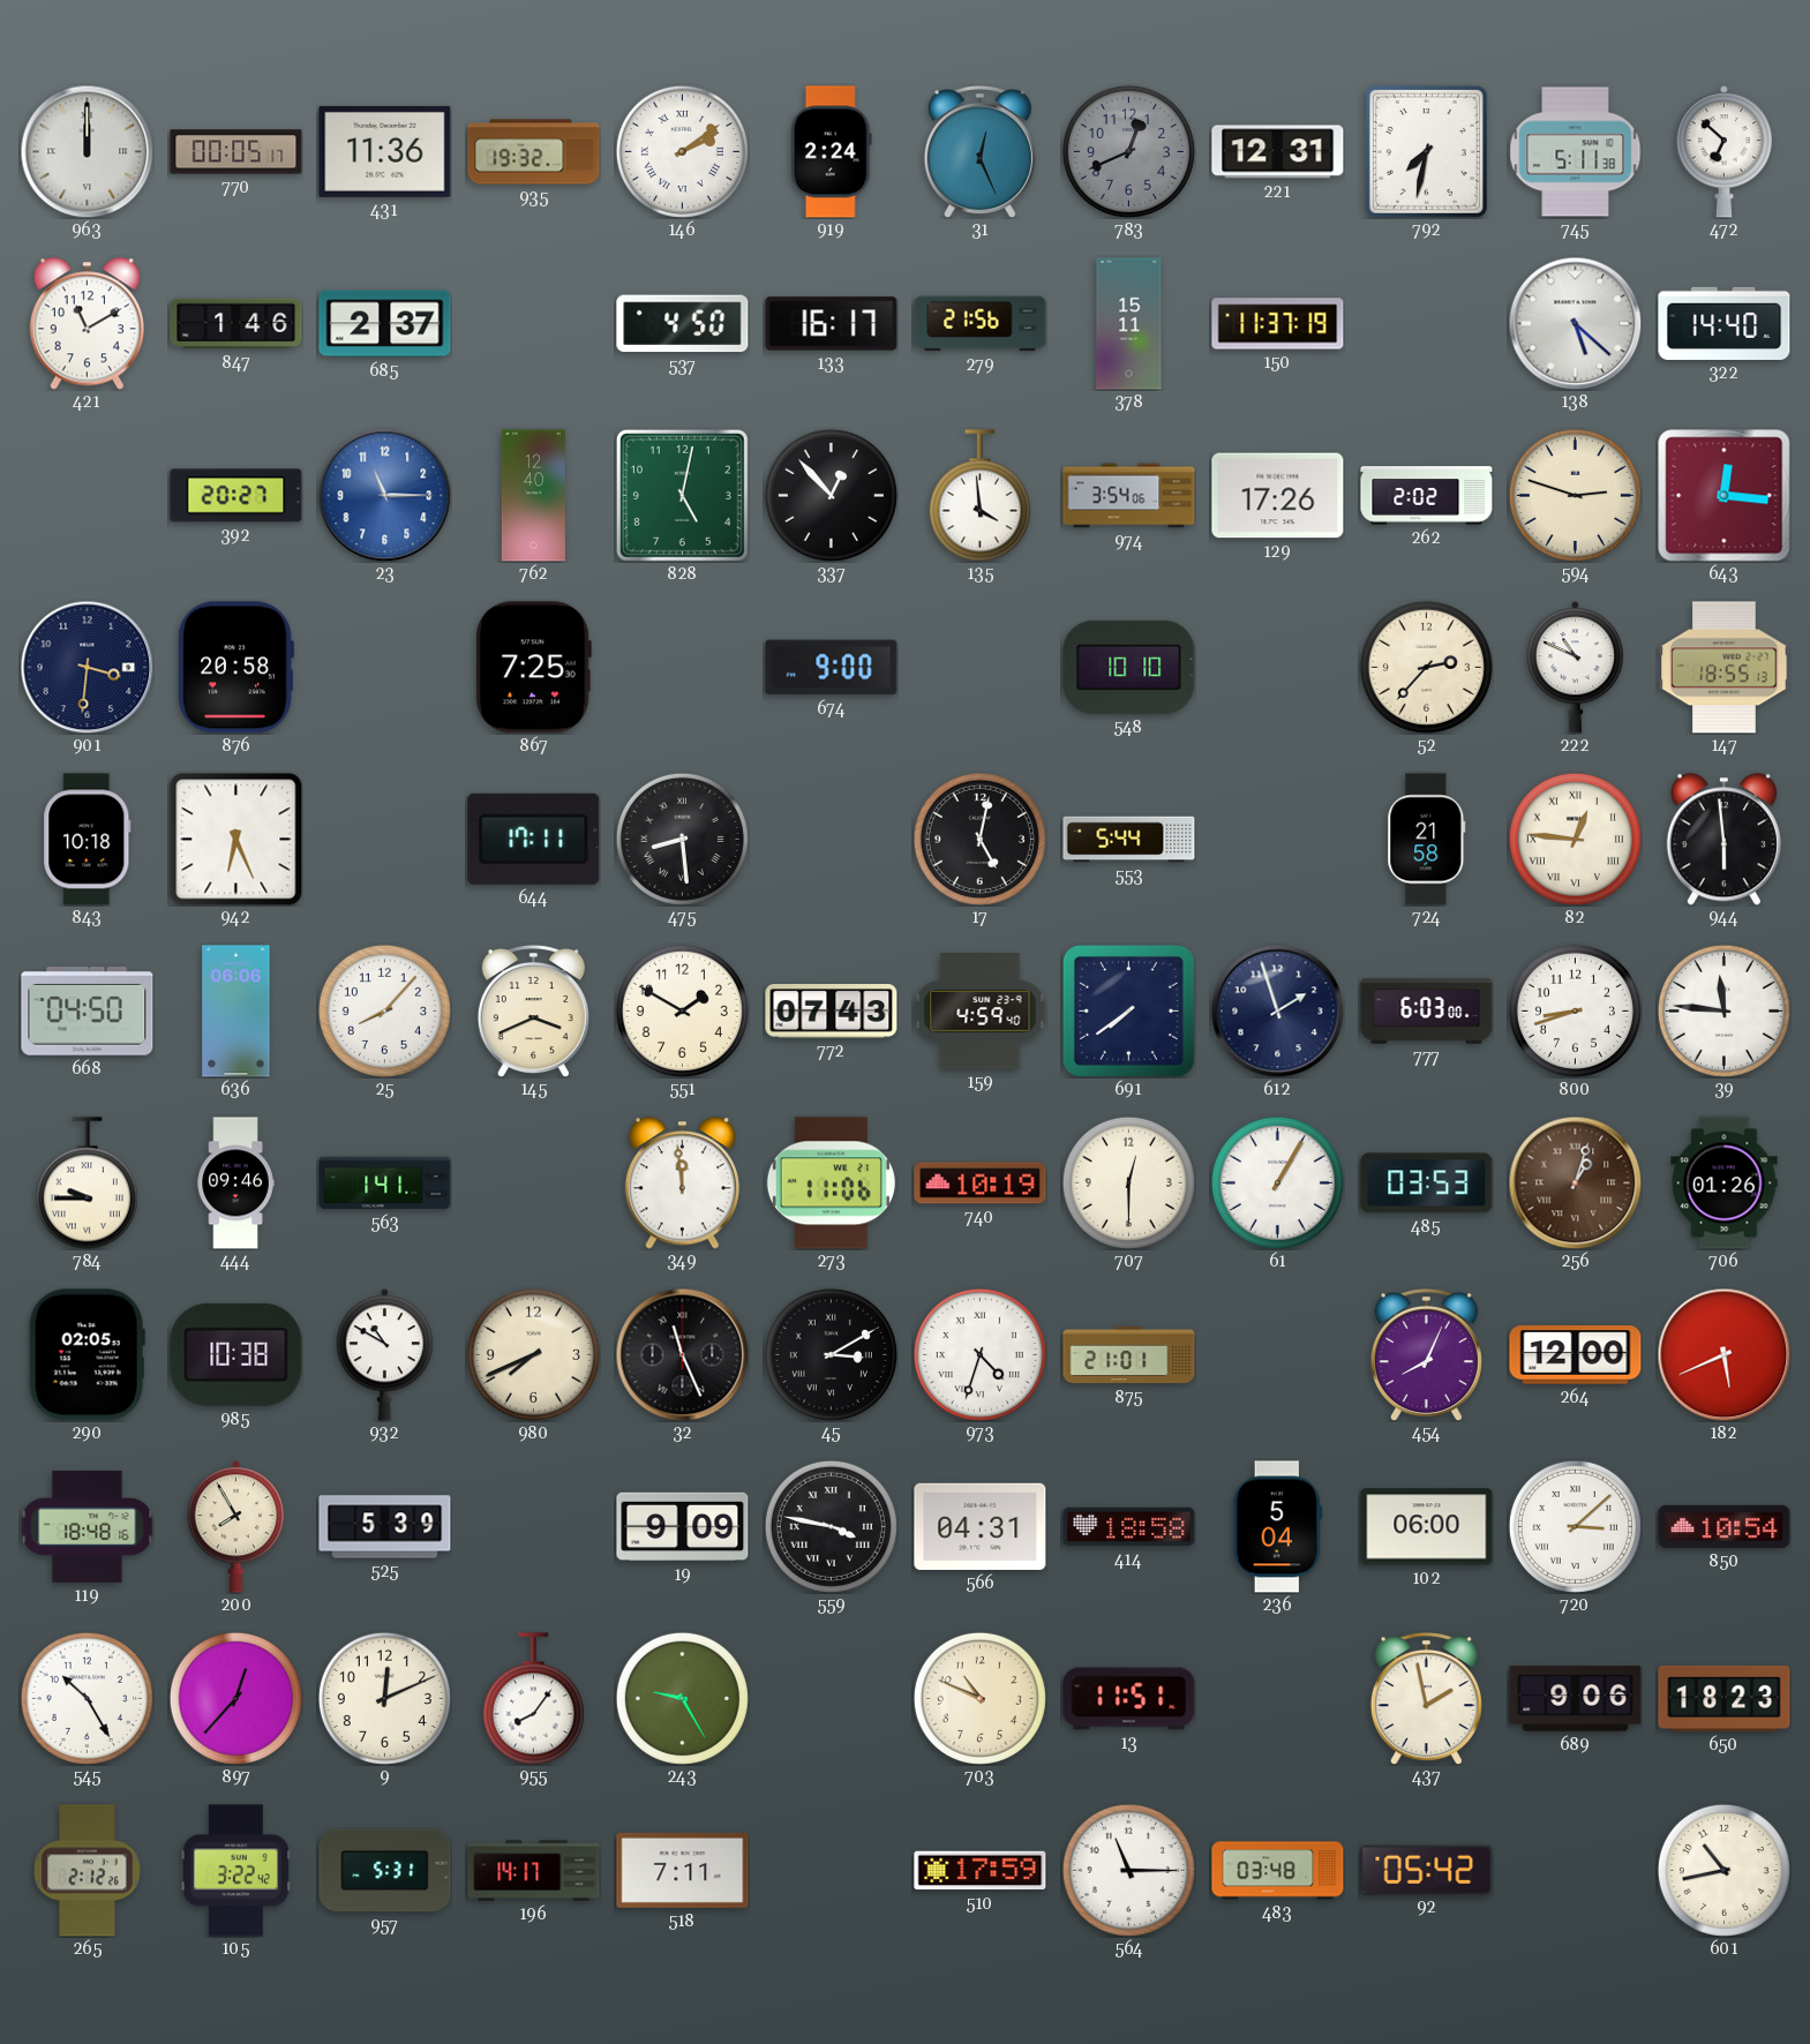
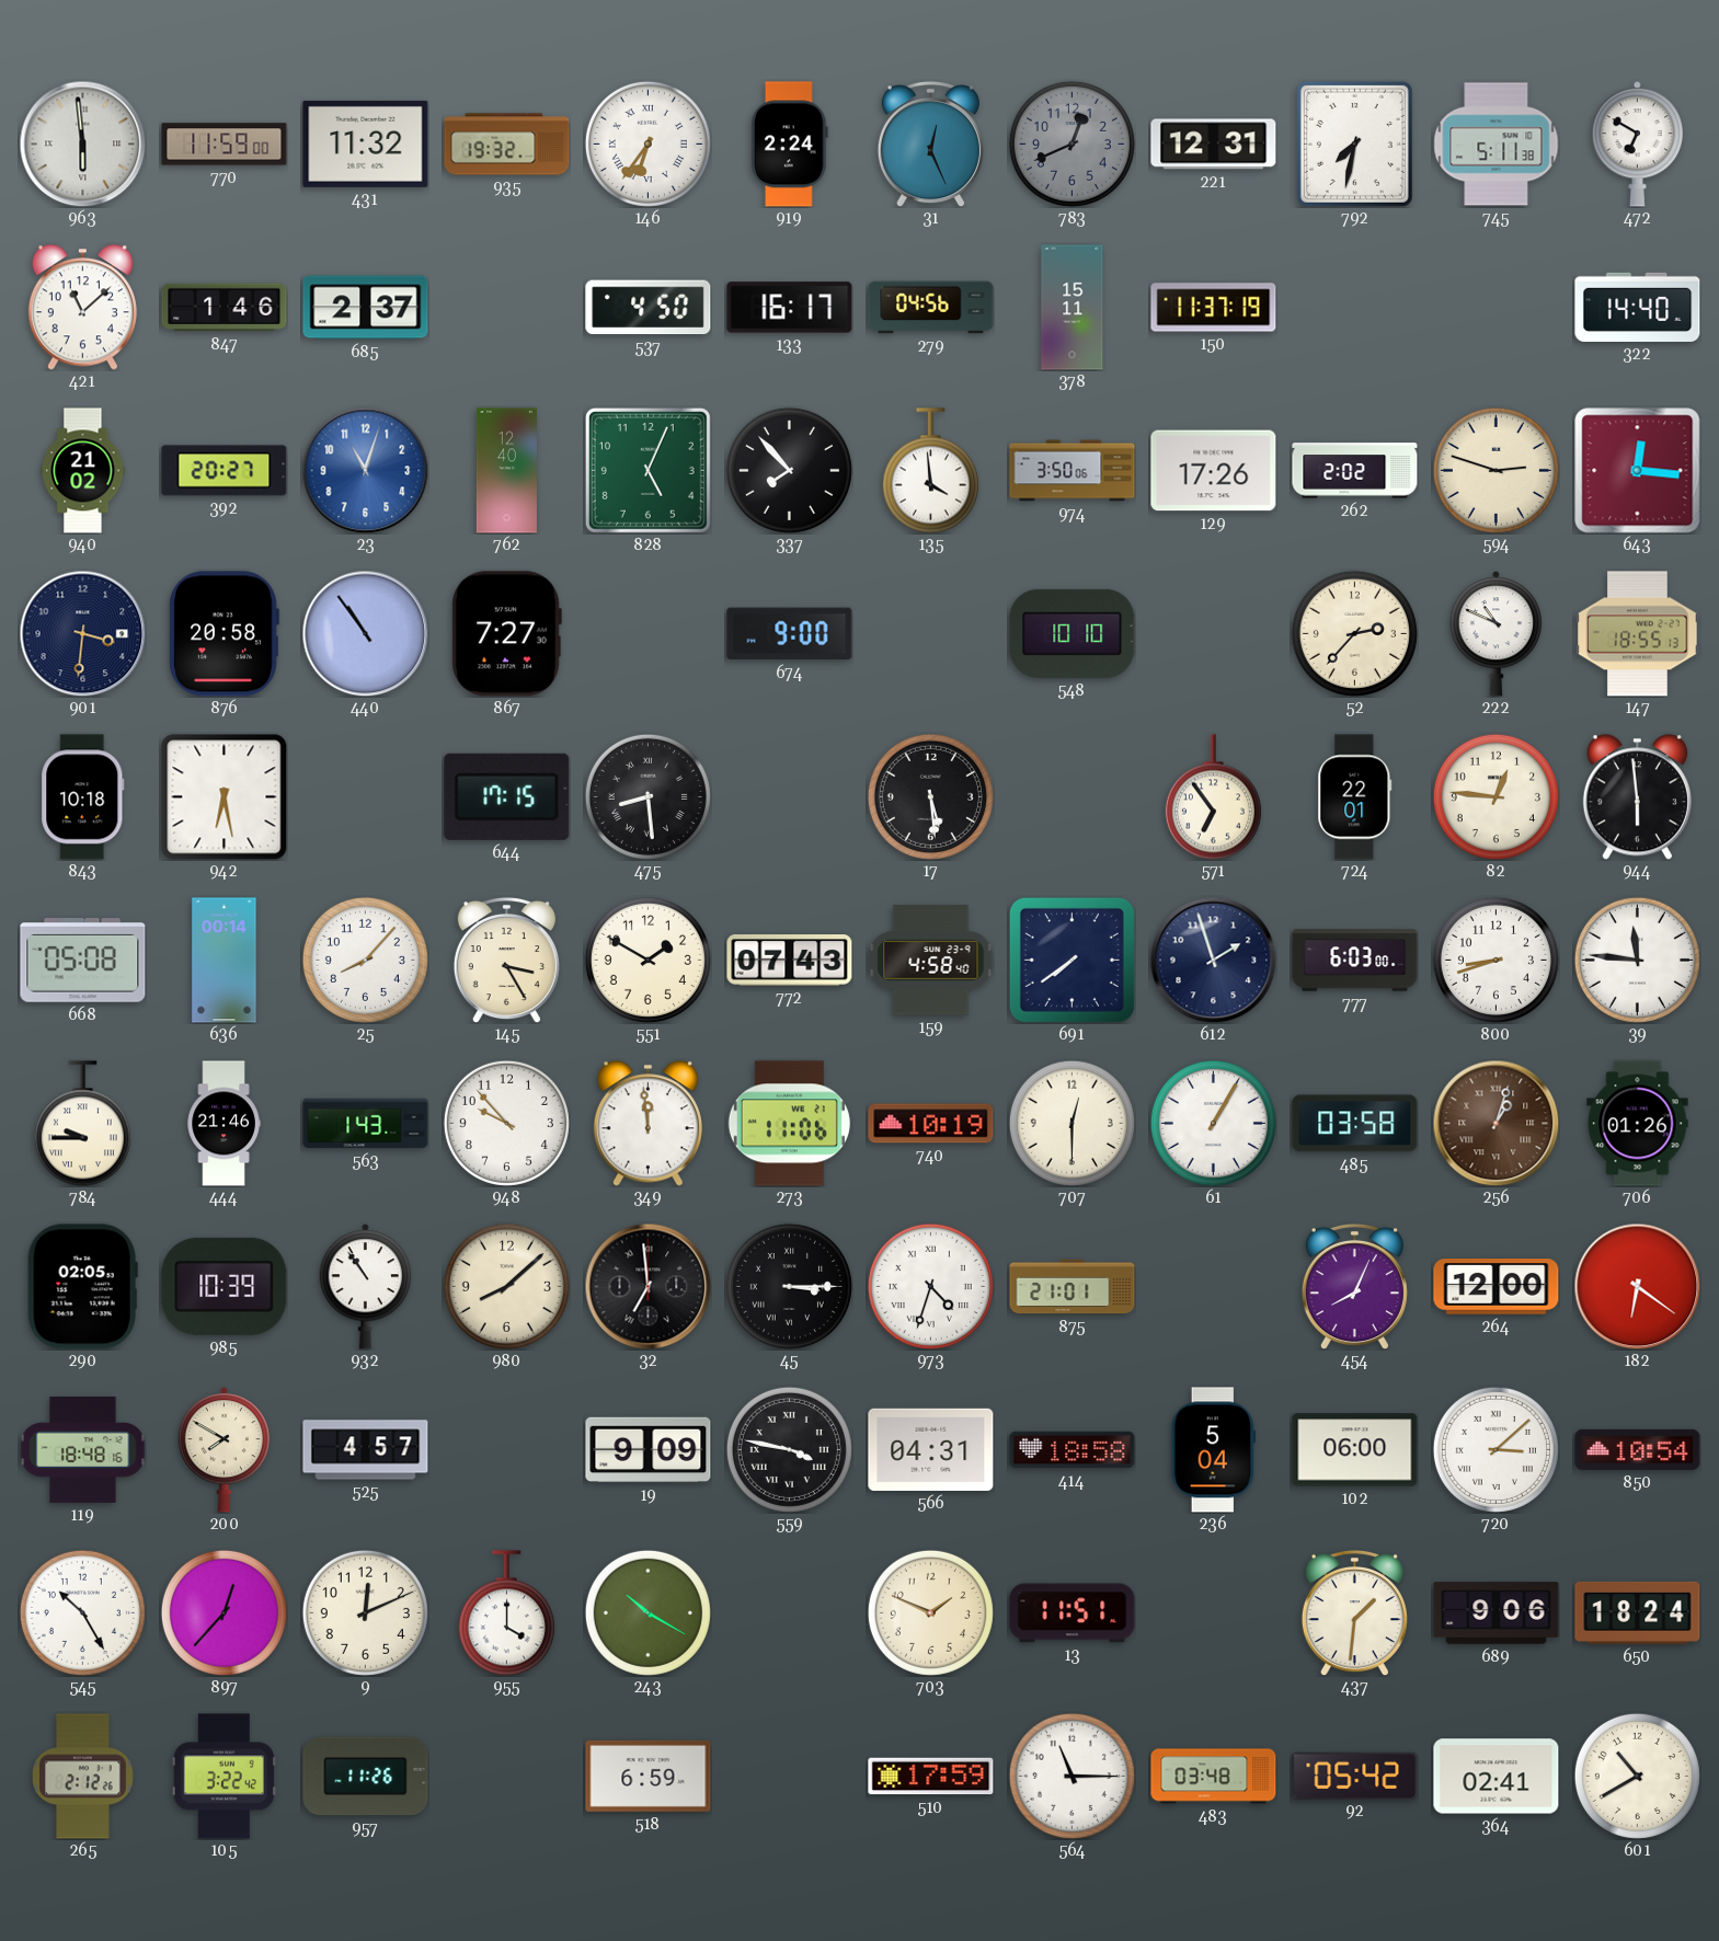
963: 12:00 -> 5:59
770: 00:05 -> 11:59
431: 11:36 -> 11:32
146: 2:09 -> 6:36
472: 6:52 -> 6:50
421: 11:10 -> 11:08
279: 21:56 -> 04:56
138: 5:22 -> none
940: none -> 21:02
23: 11:15 -> 11:03
828: 5:02 -> 5:04
337: 12:53 -> 7:53
974: 3:54 -> 3:50
440: none -> 10:54
867: 7:25 -> 7:27
942: 6:26 -> 6:28
644: 17:11 -> 17:15
17: 5:02 -> 5:29
553: 5:44 -> none
571: none -> 6:54
724: 21:58 -> 22:01
82 numerals: Roman -> Arabic
668: 04:50 -> 05:08
636: 06:06 -> 00:14
145: 3:41 -> 3:25
159: 4:59 -> 4:58
444: 09:46 -> 21:46
563: 1:41 -> 1:43
948: none -> 9:53
485: 03:53 -> 03:58
985: 10:38 -> 10:39
932: 10:50 -> 10:54
980: 7:41 -> 8:08
32: 11:26 -> 6:59
45: 3:10 -> 3:15
182: 5:41 -> 6:21
200: 7:55 -> 7:50
525: 5:39 -> 4:57
955: 8:06 -> 4:00
243: 9:25 -> 10:20
703: 10:49 -> 1:49
437: 1:58 -> 1:31
650: 18:23 -> 18:24
957: 5:31 -> 11:26
196: 14:17 -> none
518: 7:11 -> 6:59
364: none -> 02:41
601: 10:43 -> 10:40
